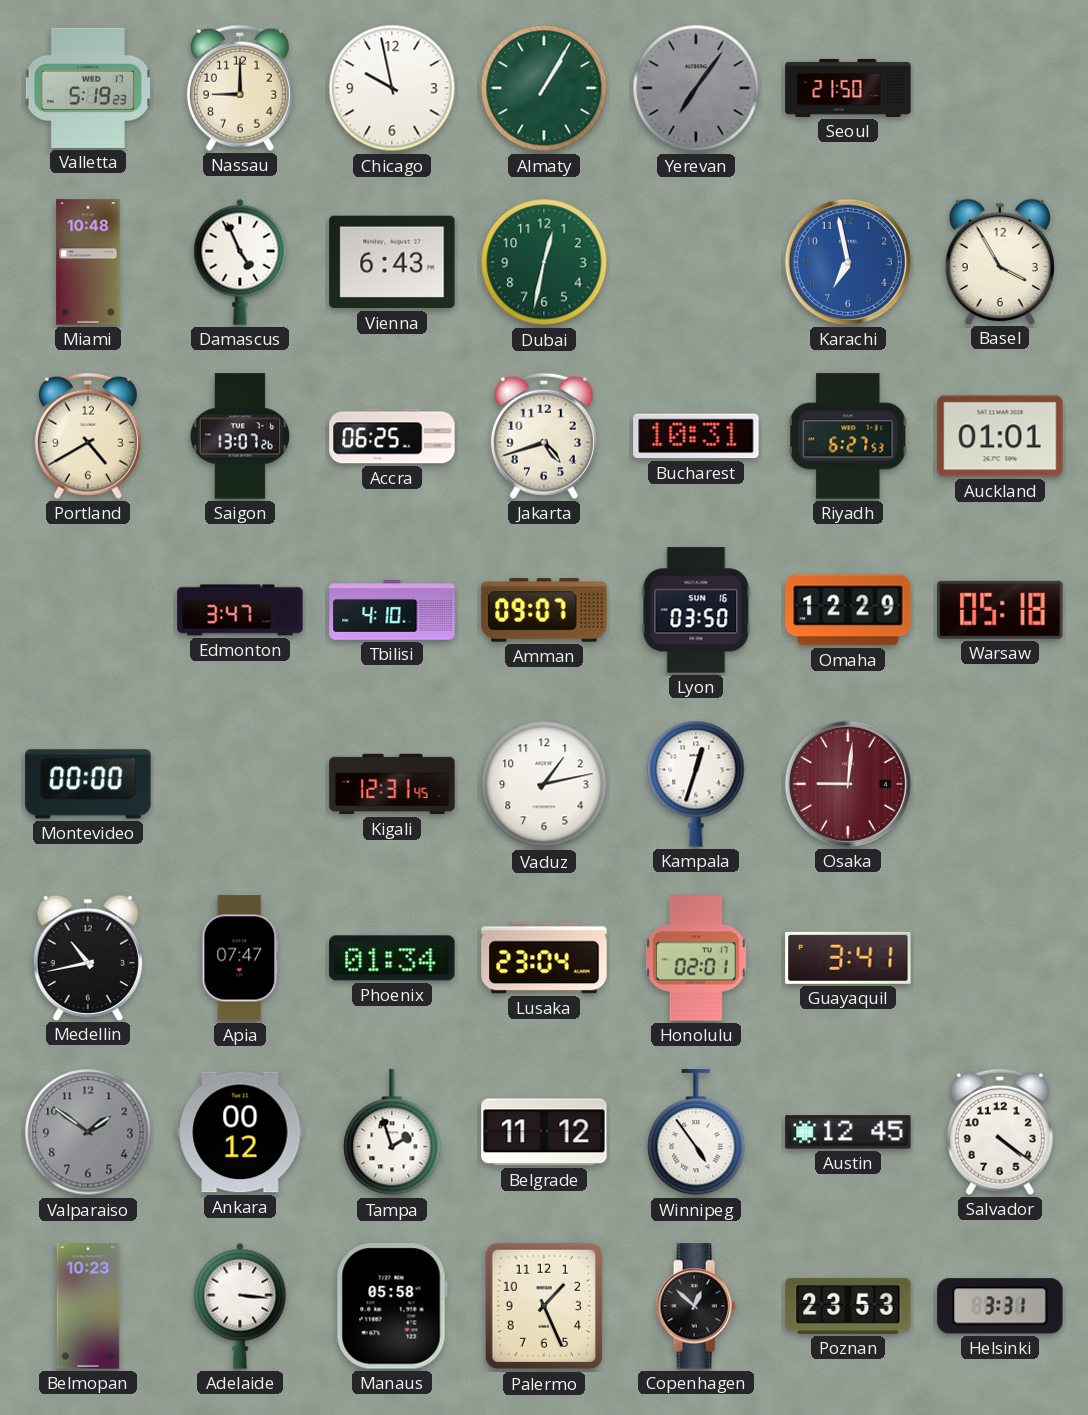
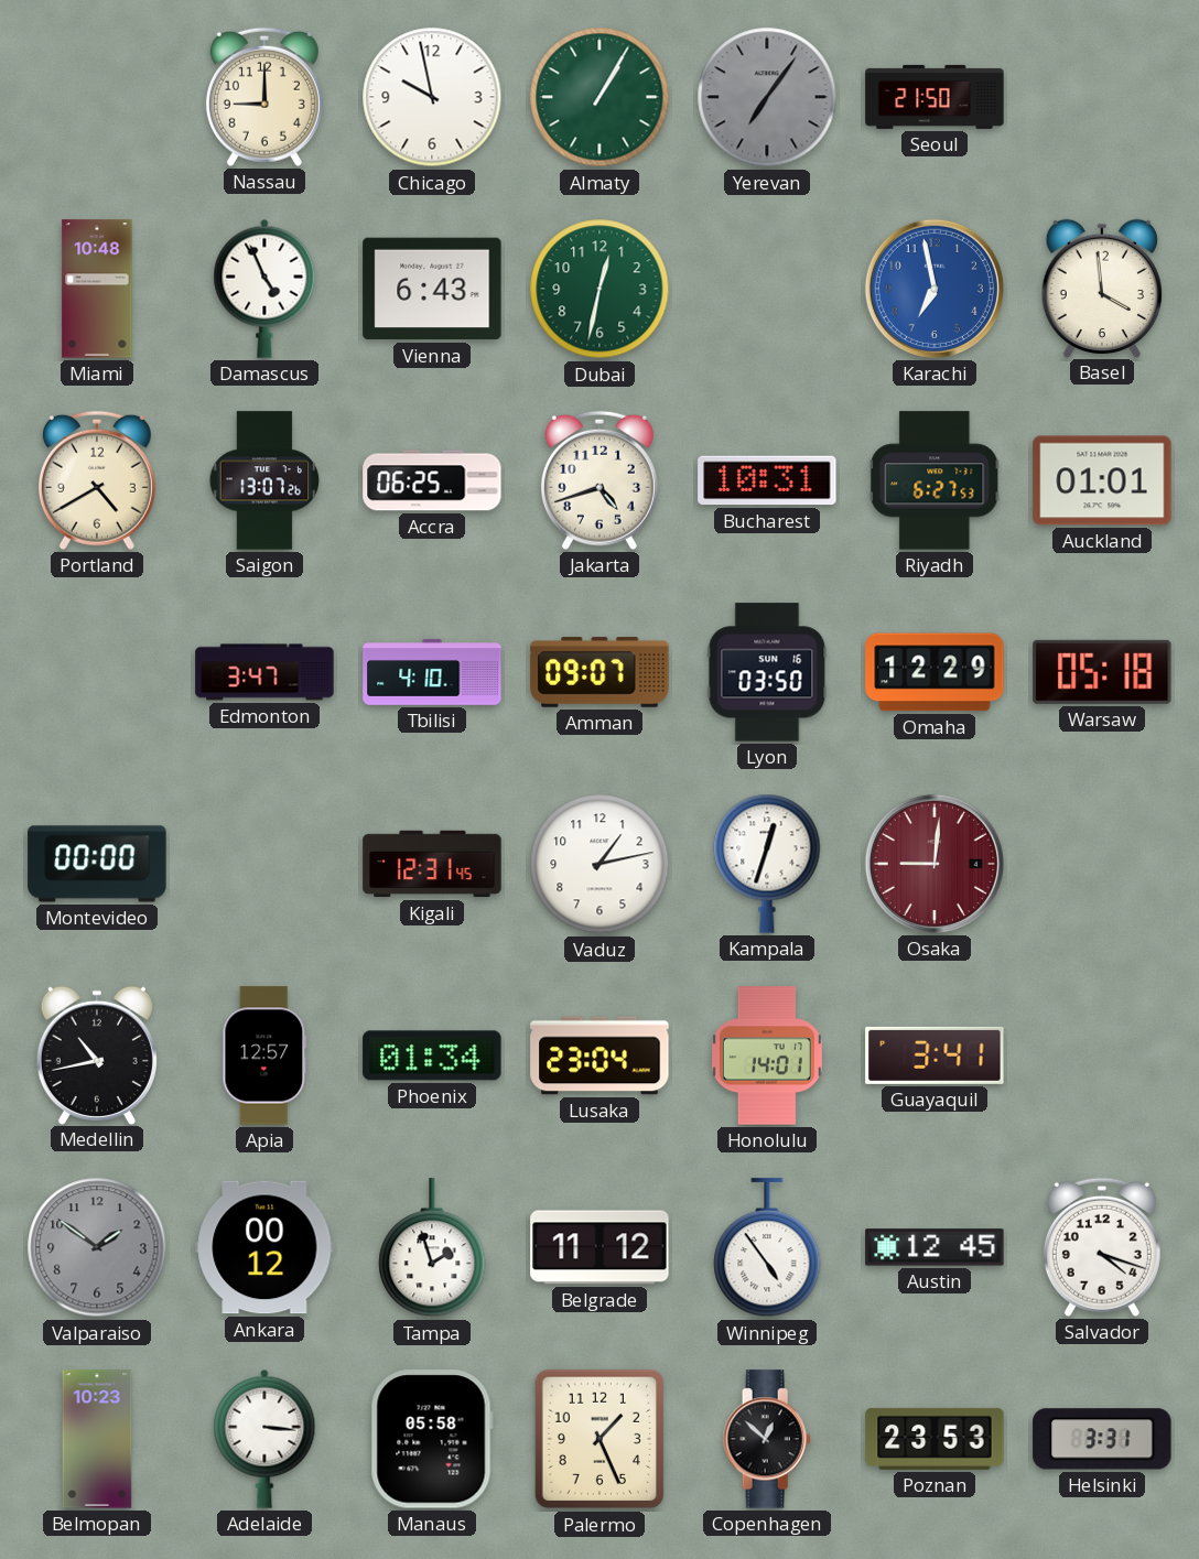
Valletta: 5:19 -> none
Basel: 3:55 -> 3:59
Apia: 07:47 -> 12:57
Honolulu: 02:01 -> 14:01
Salvador: 4:21 -> 4:18
